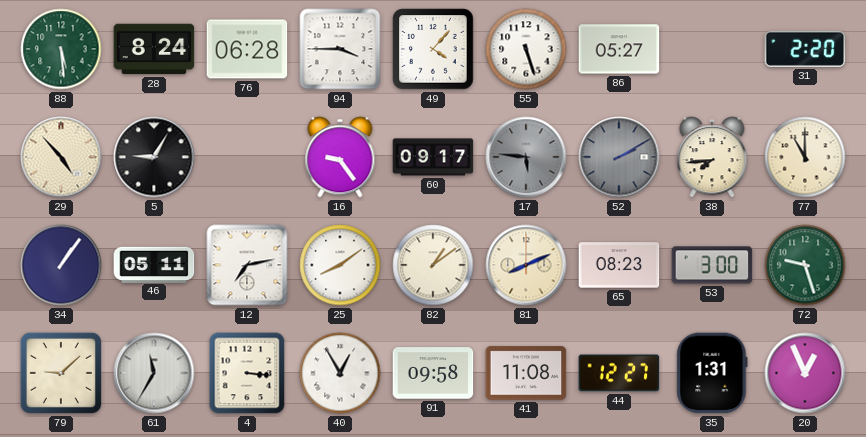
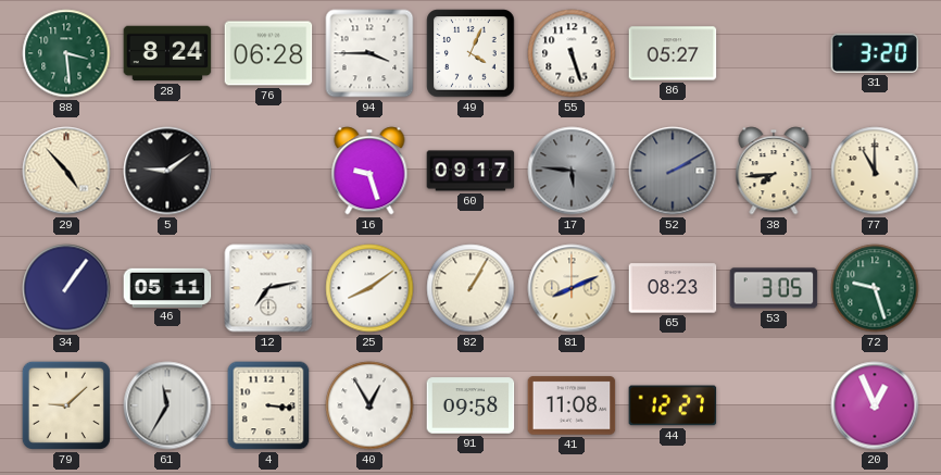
88: 5:29 -> 3:29
49: 4:07 -> 4:04
31: 2:20 -> 3:20
5: 9:05 -> 9:09
16: 9:24 -> 9:27
82: 1:09 -> 1:05
53: 3:00 -> 3:05
35: 1:31 -> none
